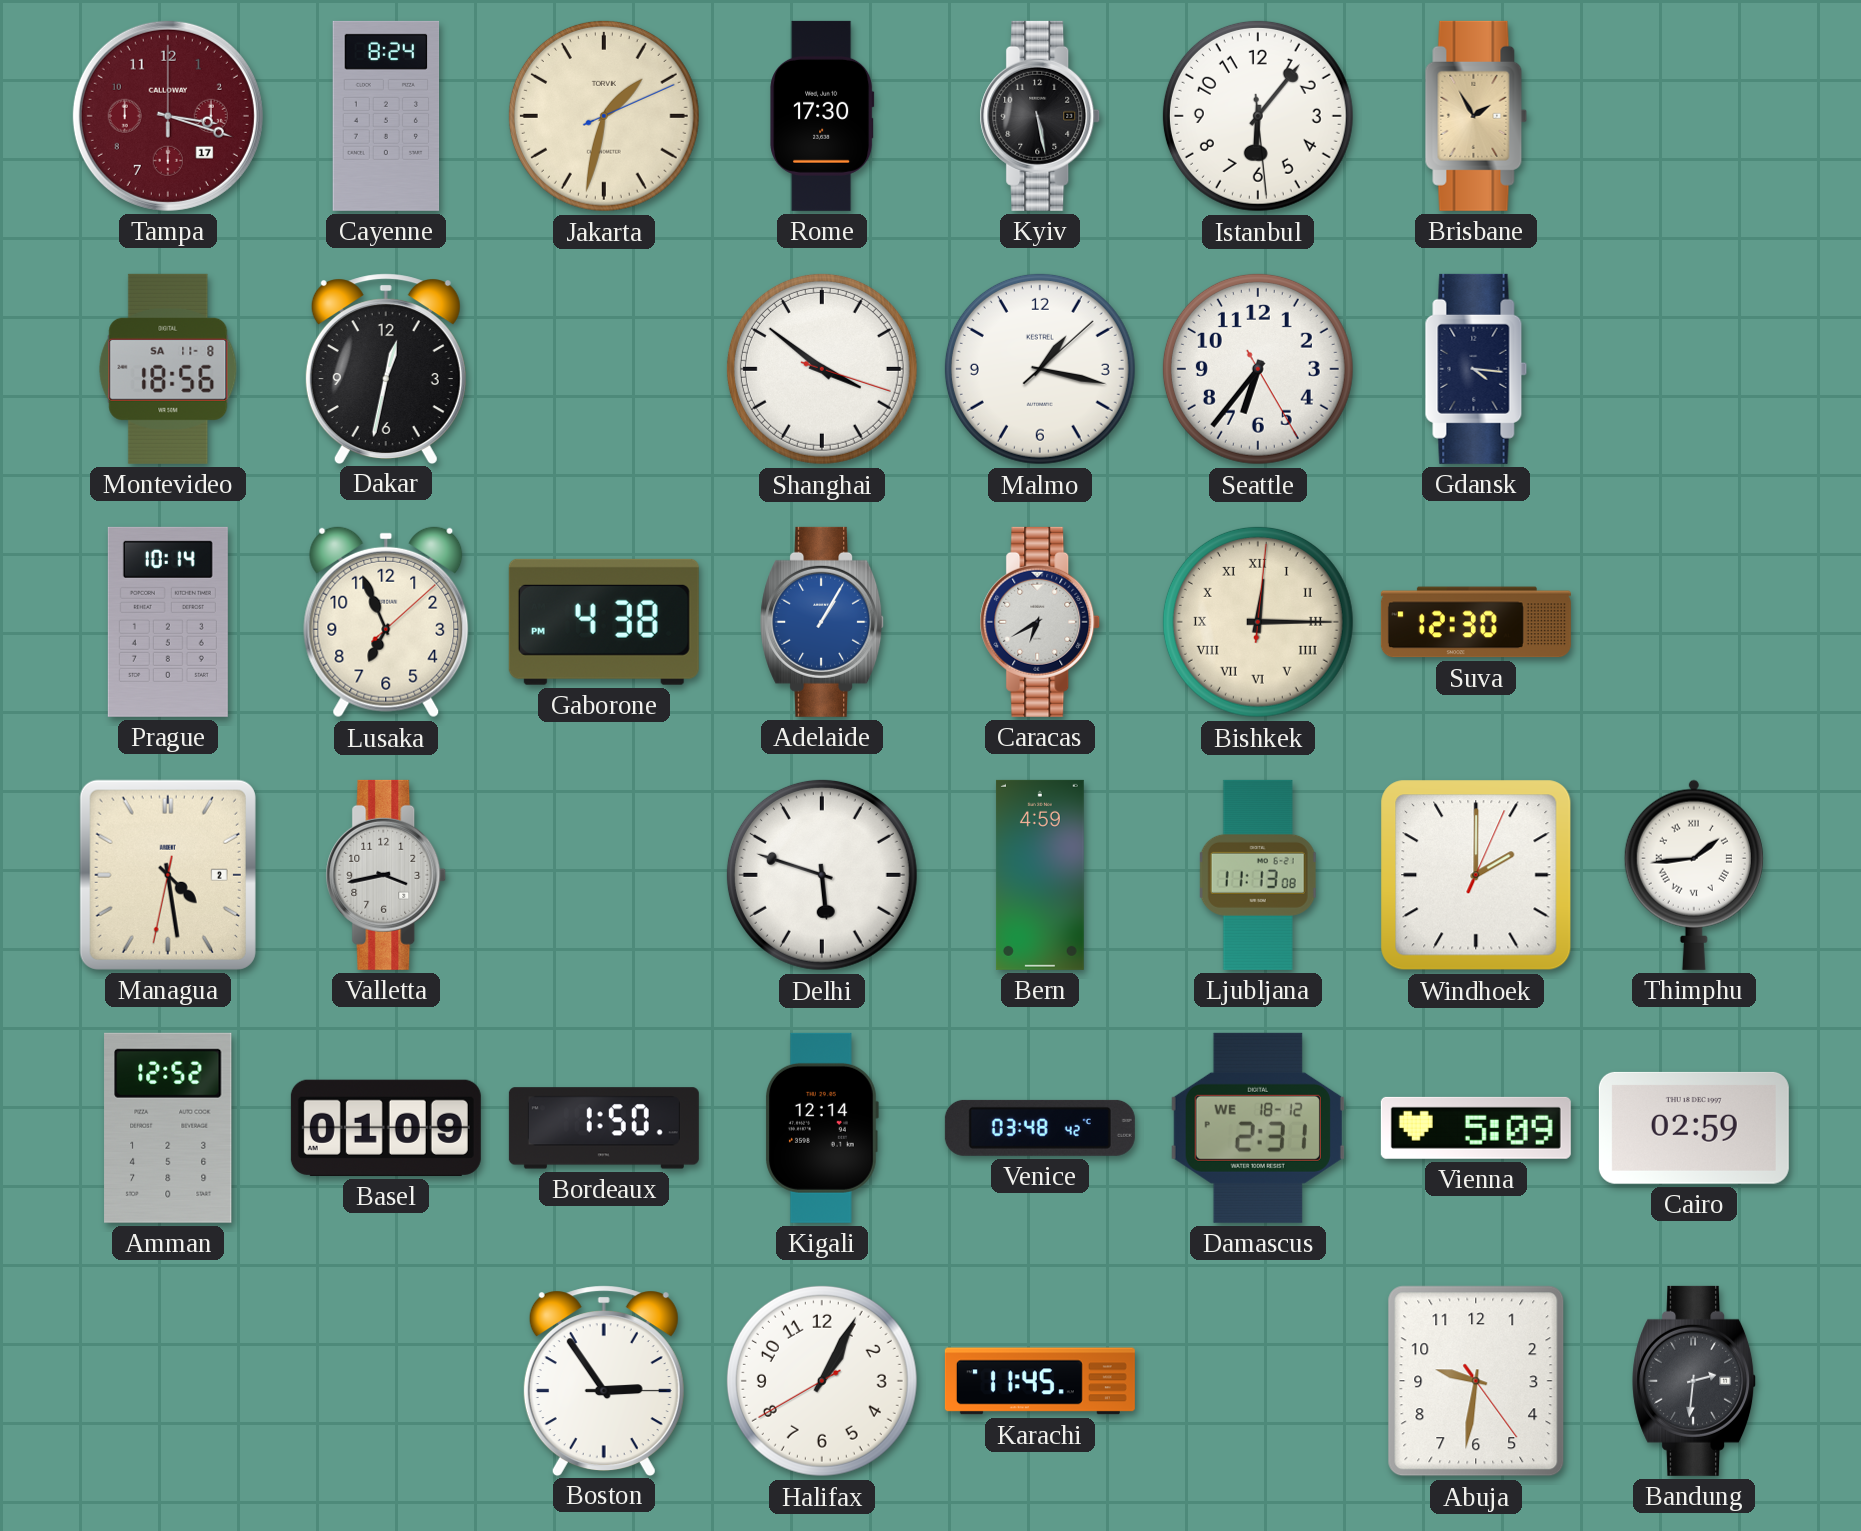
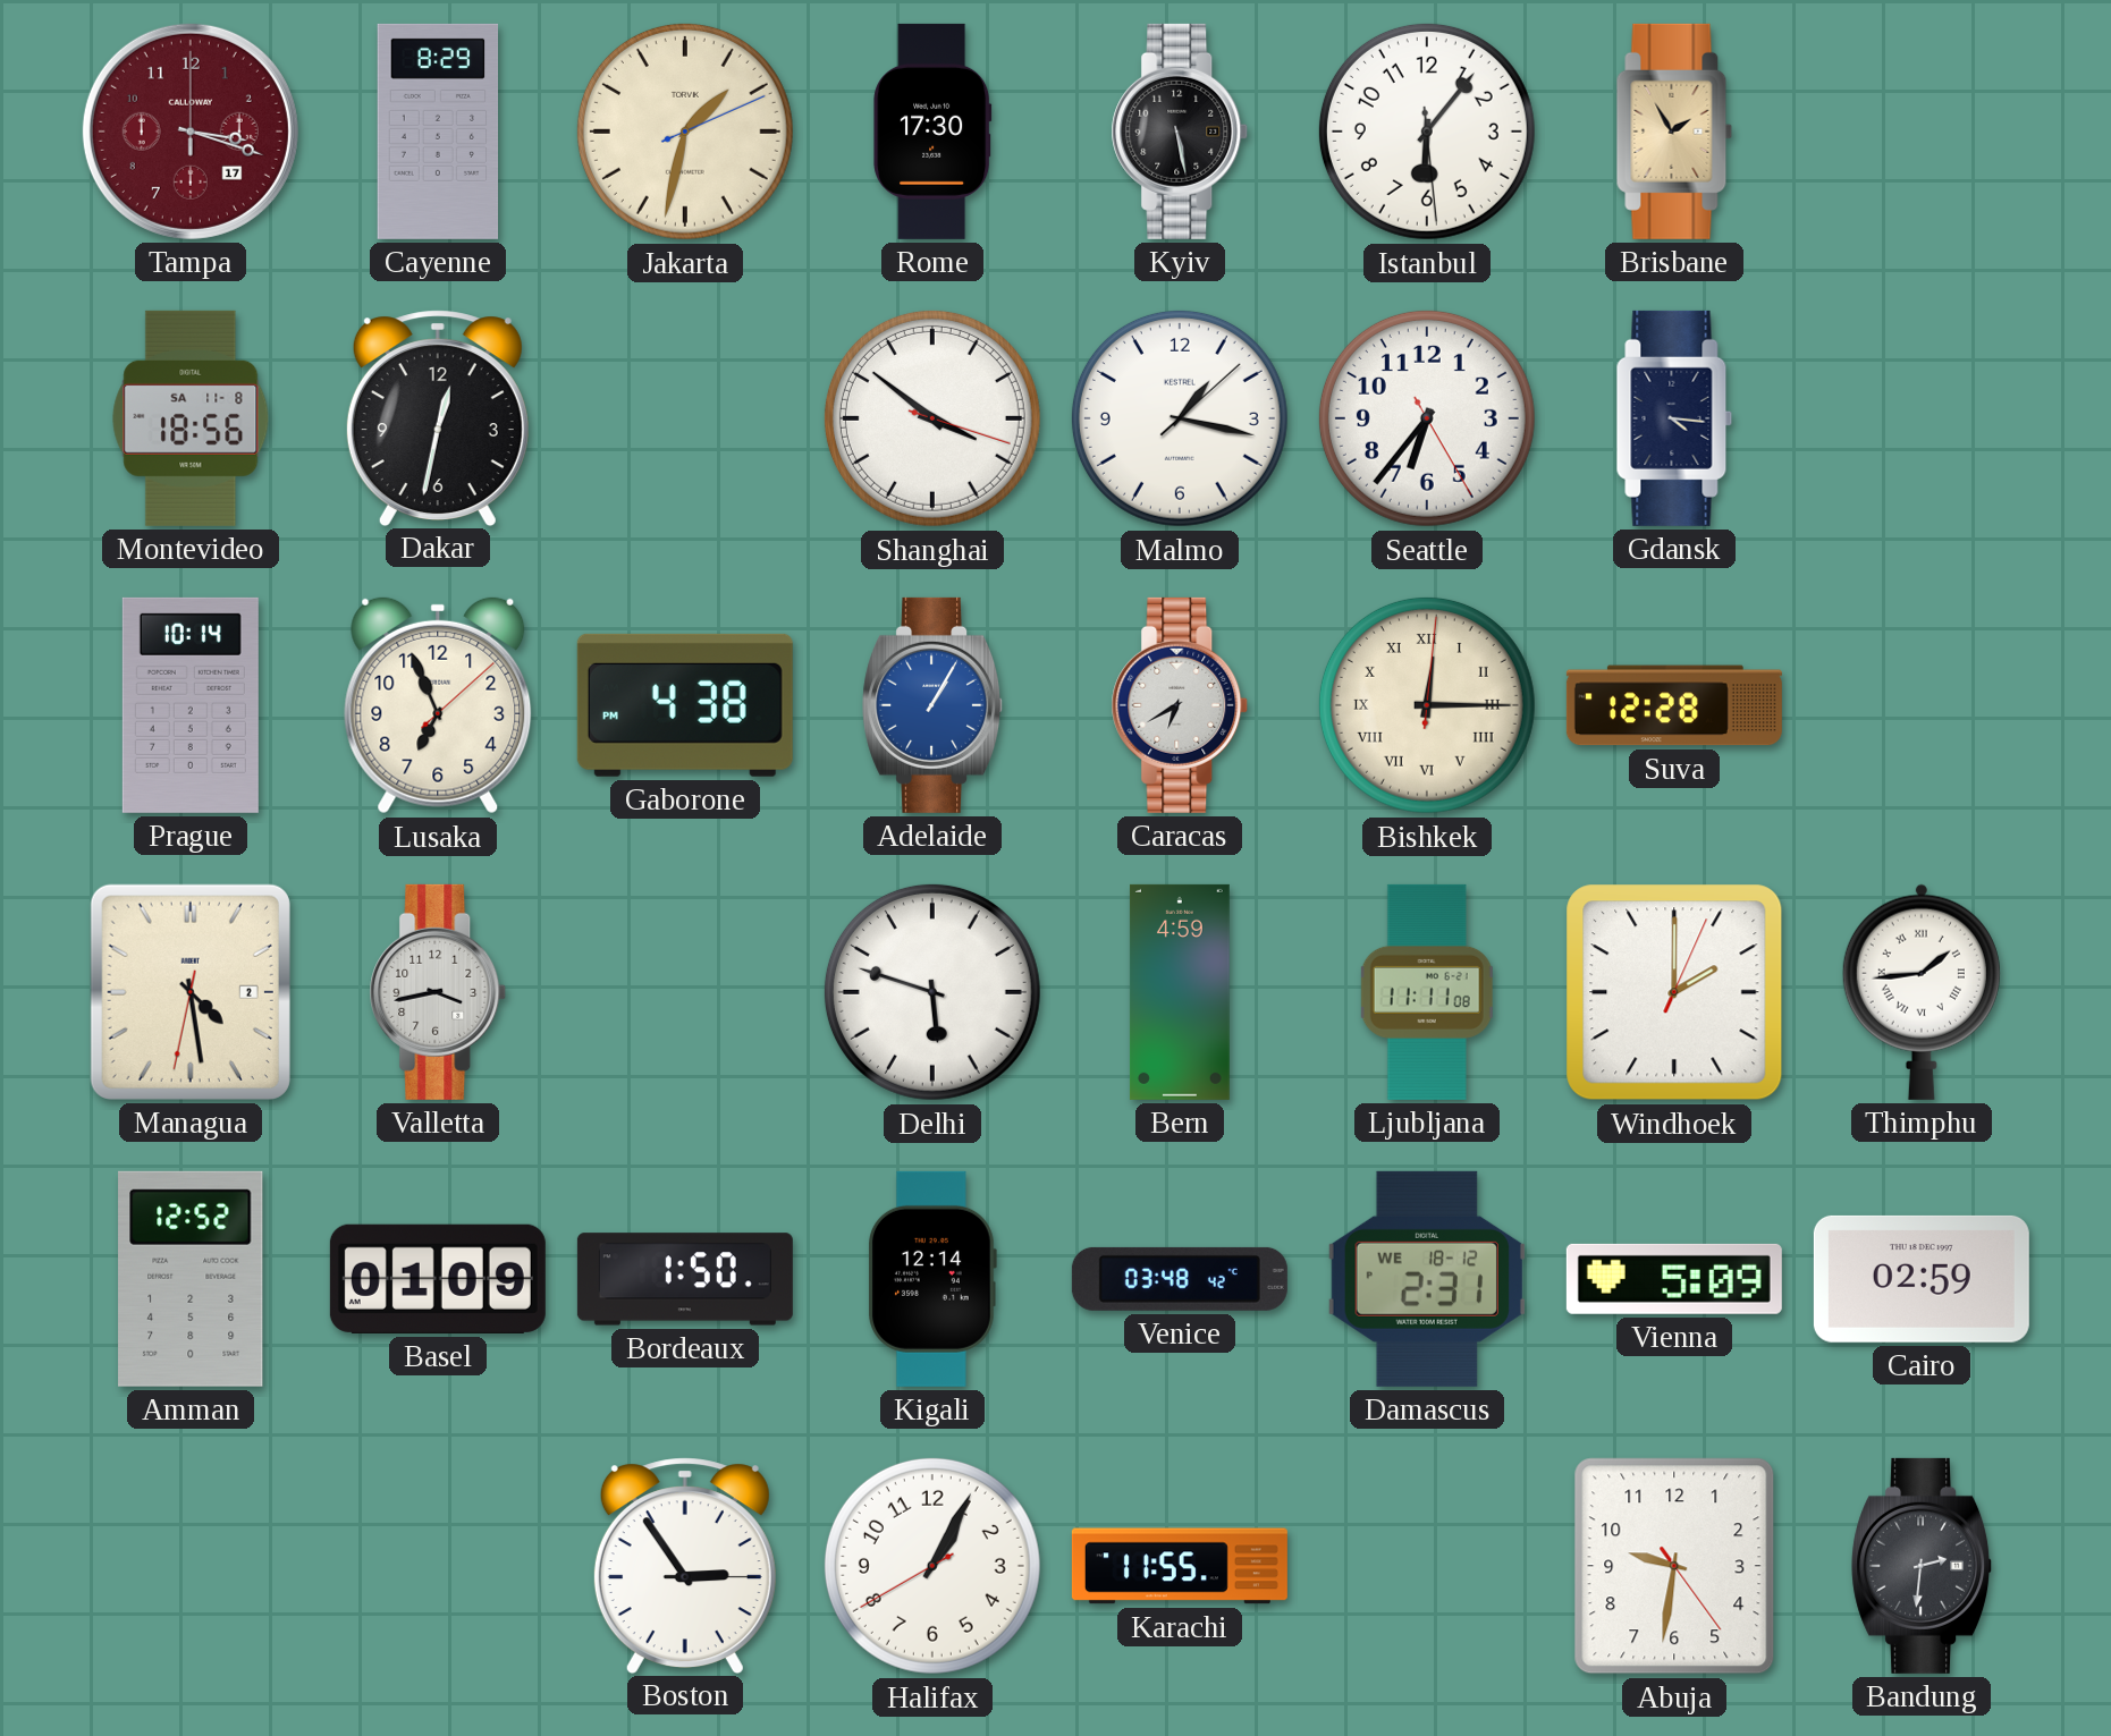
Cayenne: 8:24 -> 8:29
Suva: 12:30 -> 12:28
Ljubljana: 11:13 -> 11:11
Karachi: 11:45 -> 11:55
